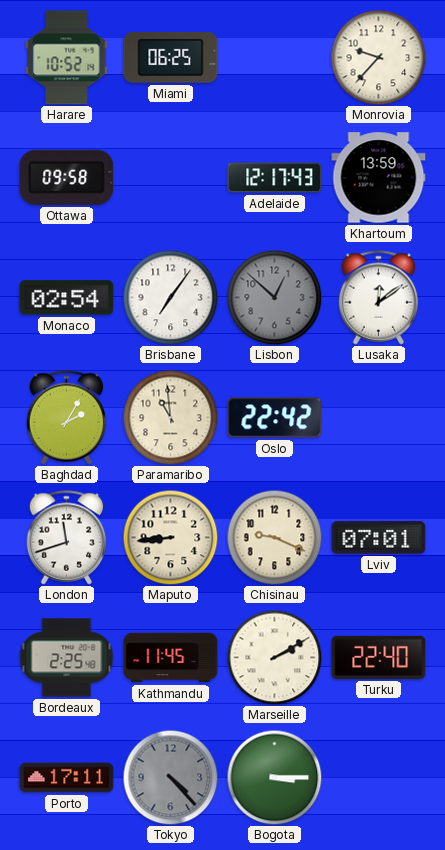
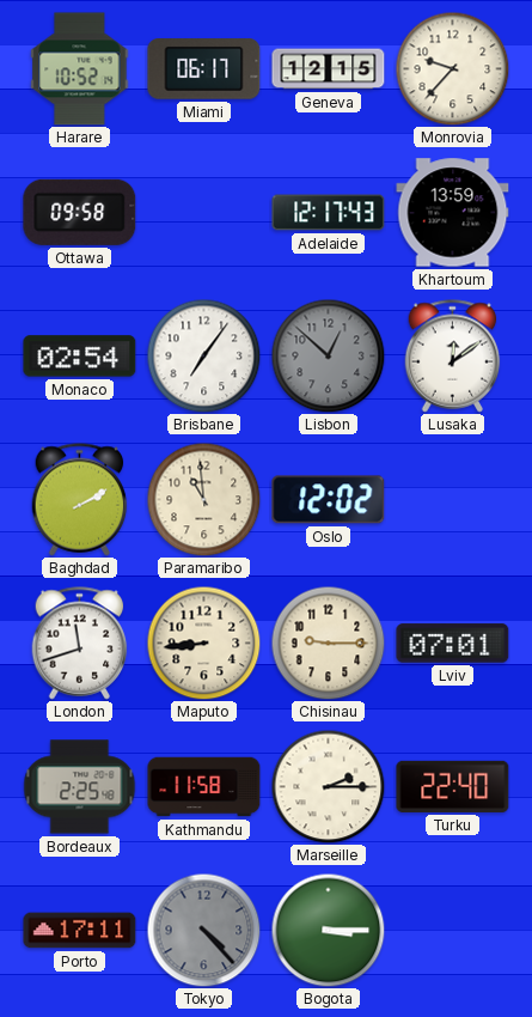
Miami: 06:25 -> 06:17
Geneva: none -> 12:15
Baghdad: 2:05 -> 2:10
Oslo: 22:42 -> 12:02
Chisinau: 9:19 -> 9:15
Kathmandu: 11:45 -> 11:58
Marseille: 2:10 -> 2:15
